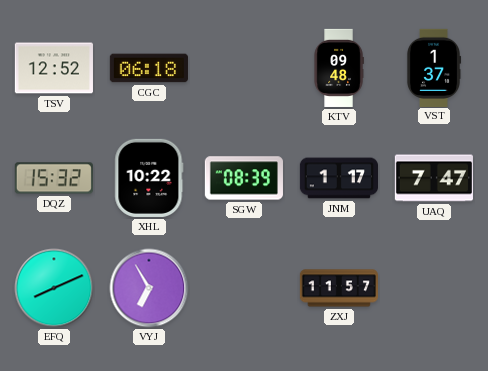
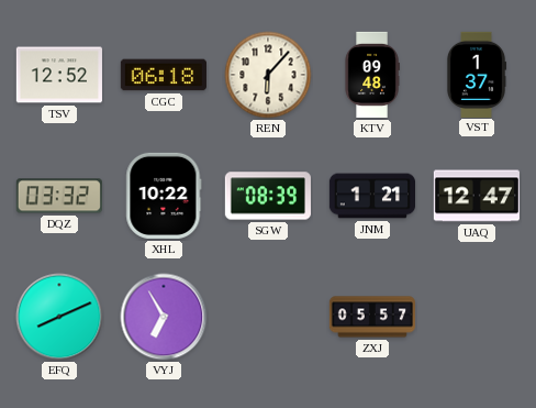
REN: none -> 6:07
DQZ: 15:32 -> 03:32
JNM: 1:17 -> 1:21
UAQ: 7:47 -> 12:47
ZXJ: 11:57 -> 05:57
